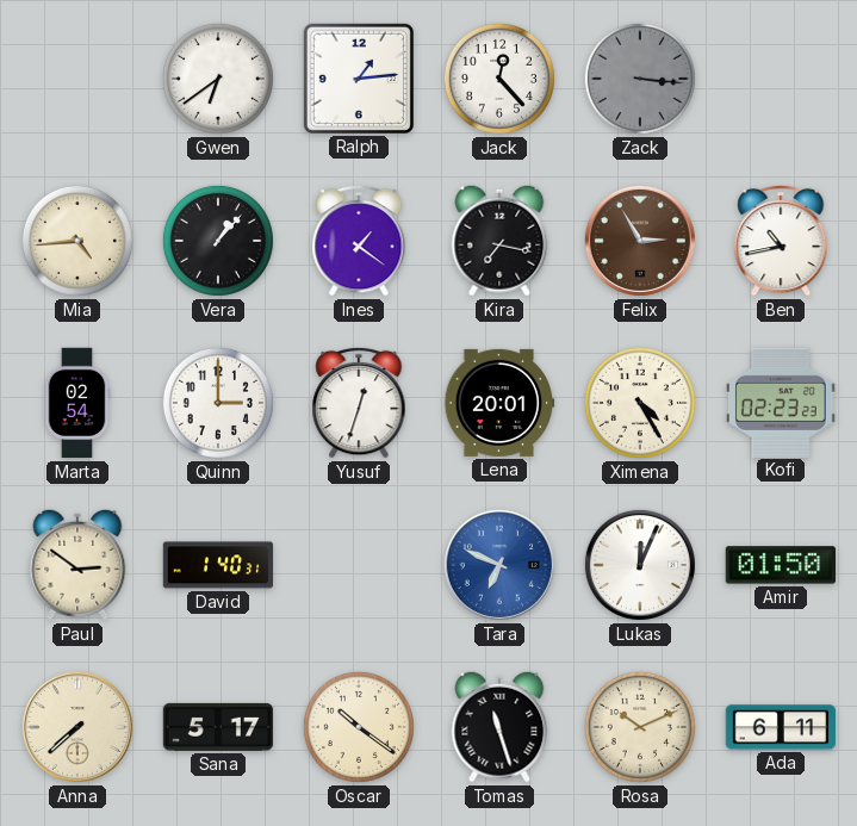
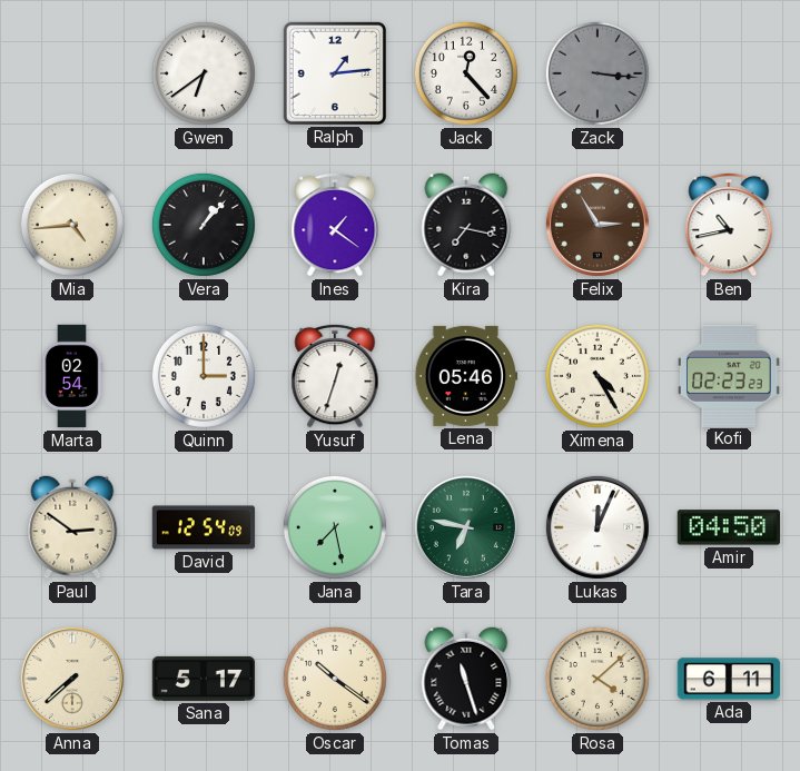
Lena: 20:01 -> 05:46
David: 1:40 -> 12:54
Jana: none -> 7:28
Tara: 6:49 -> 6:47
Tara dial: blue -> green
Amir: 01:50 -> 04:50
Rosa: 10:11 -> 4:08
